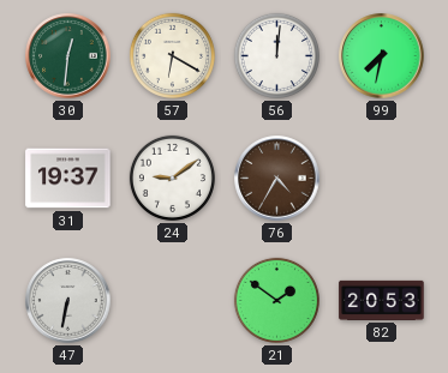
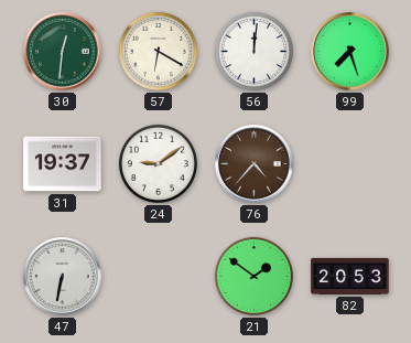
99: 7:32 -> 7:27
76: 4:35 -> 4:37
